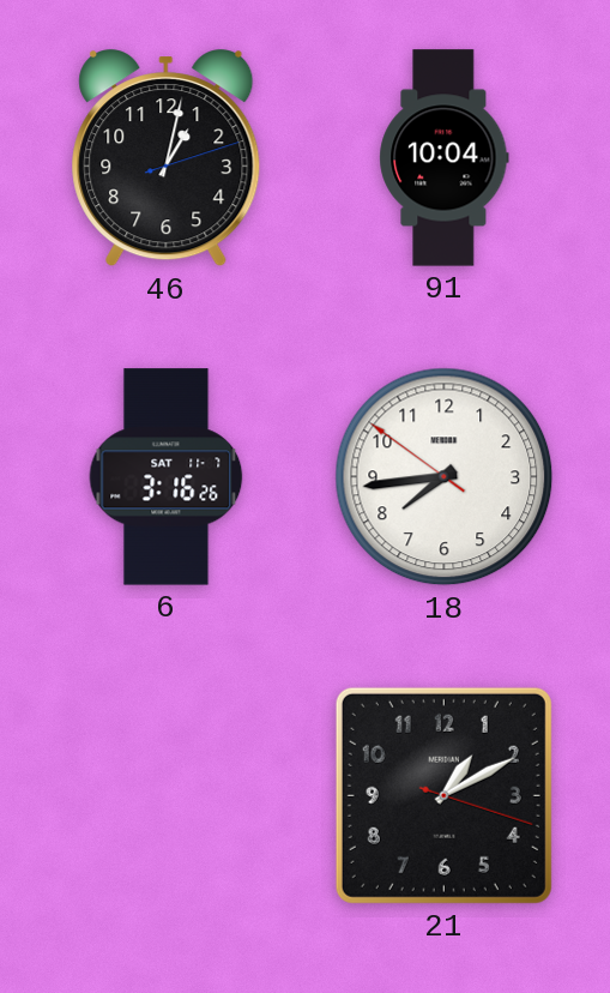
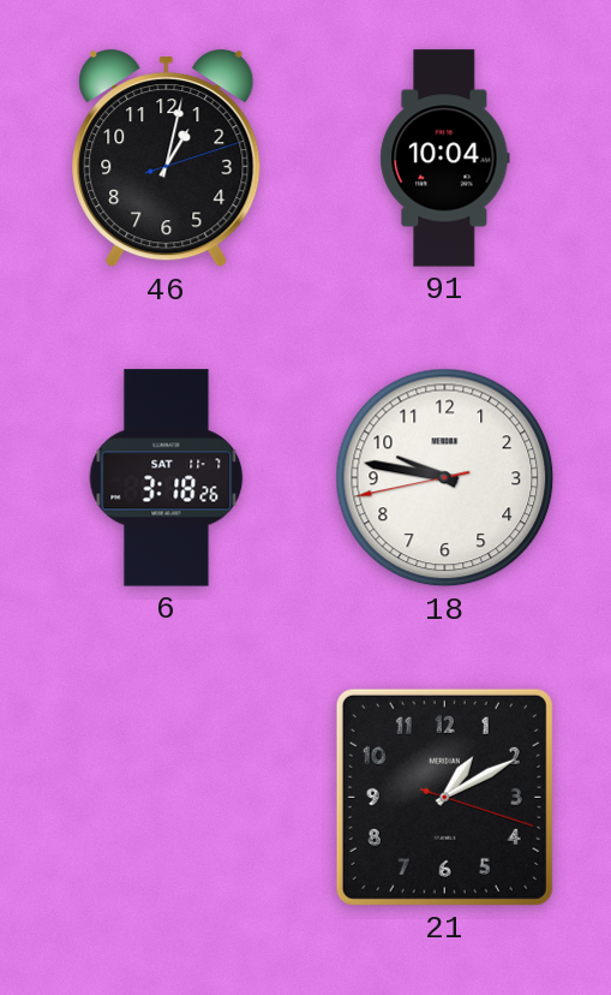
6: 3:16 -> 3:18
18: 7:43 -> 9:46
